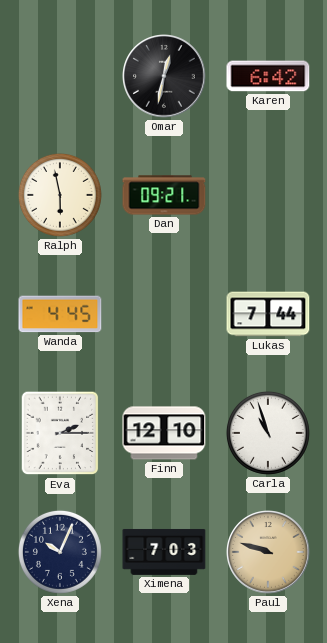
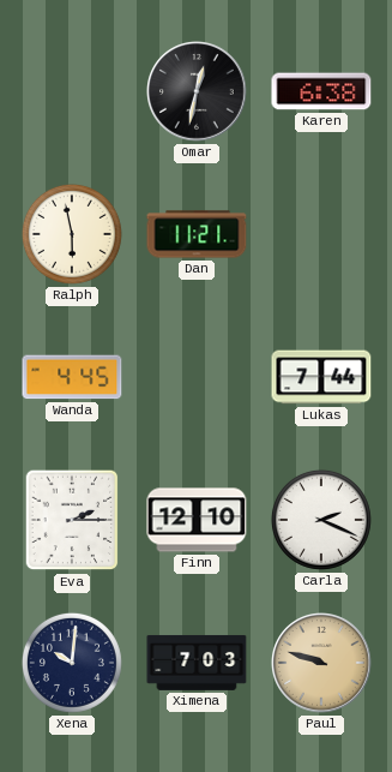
Karen: 6:42 -> 6:38
Dan: 09:21 -> 11:21
Carla: 10:57 -> 2:19
Xena: 10:04 -> 10:01
